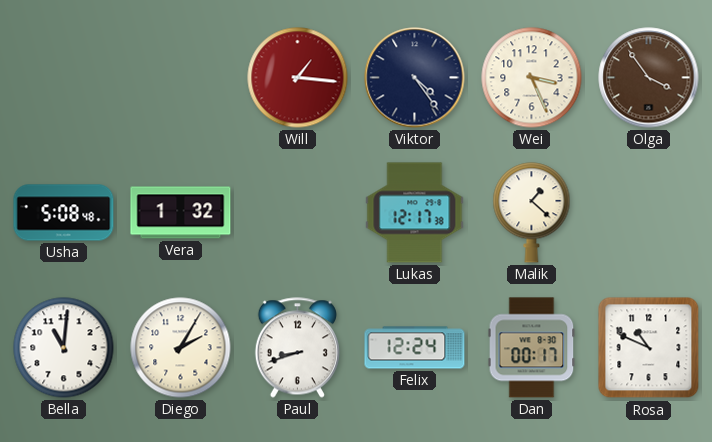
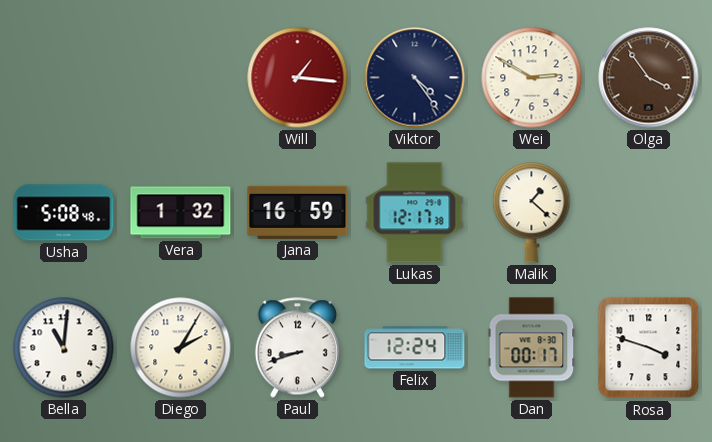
Wei: 3:26 -> 2:50
Jana: none -> 16:59
Rosa: 10:49 -> 3:48
